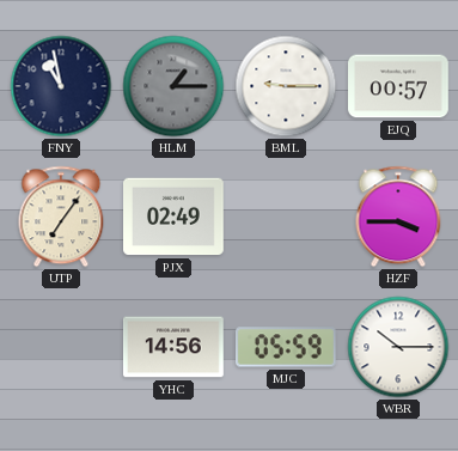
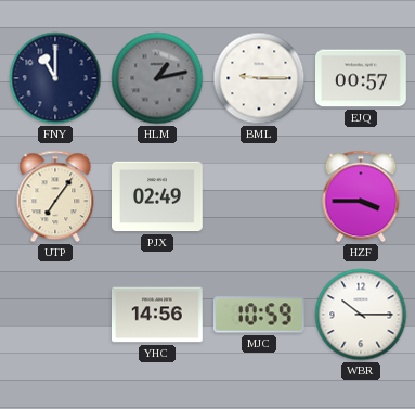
FNY: 10:58 -> 11:00
HLM: 1:15 -> 1:13
MJC: 05:59 -> 10:59
